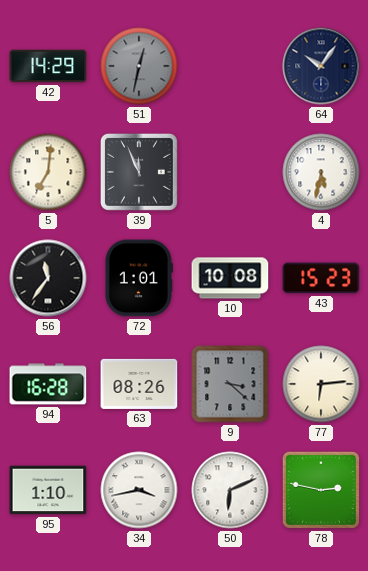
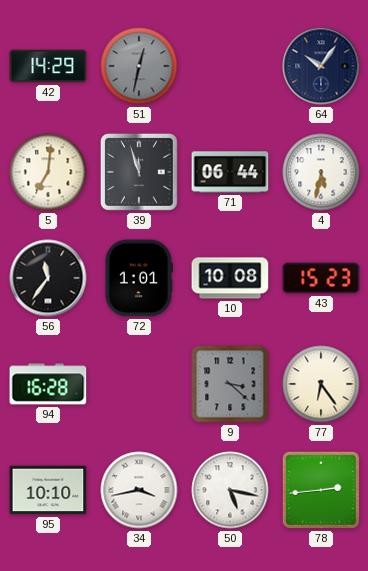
39: 11:56 -> 11:57
71: none -> 06:44
63: 08:26 -> none
77: 6:14 -> 6:24
95: 1:10 -> 10:10
50: 6:11 -> 5:17
78: 2:47 -> 2:44
